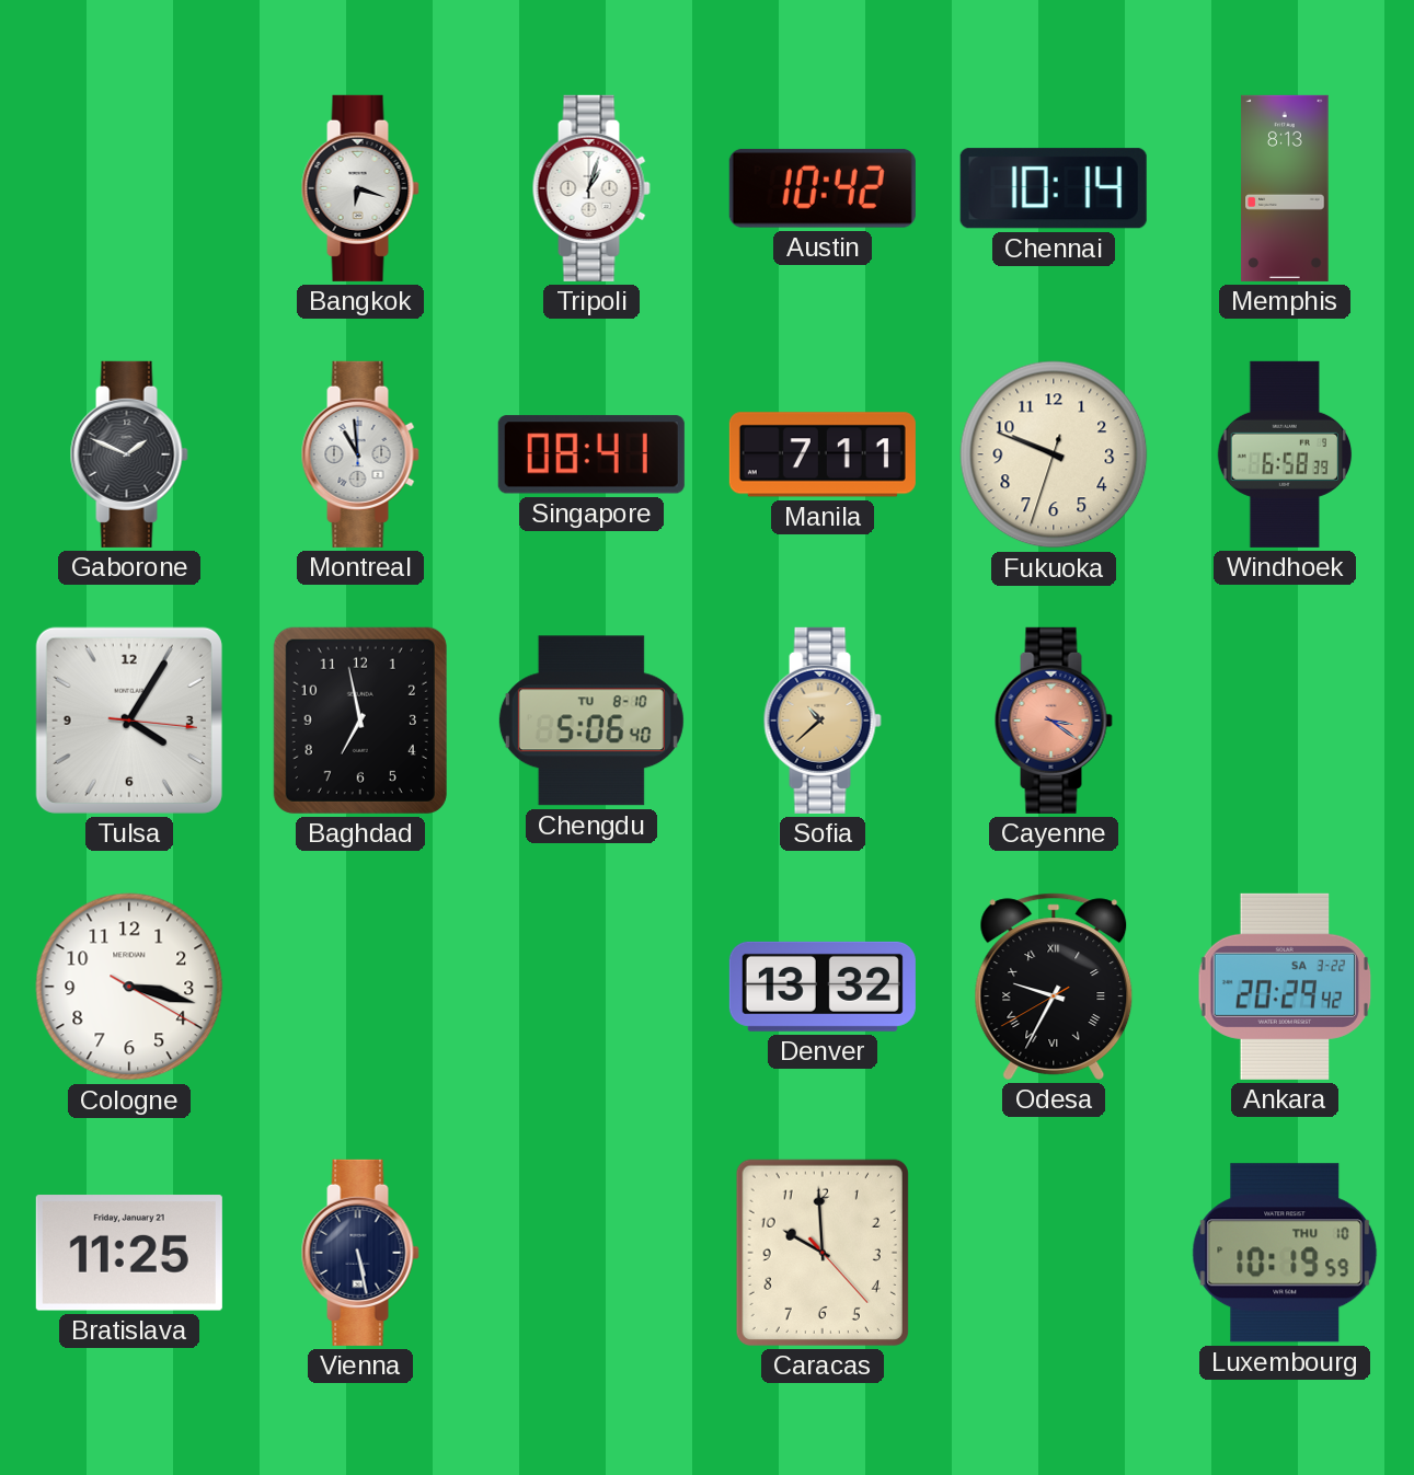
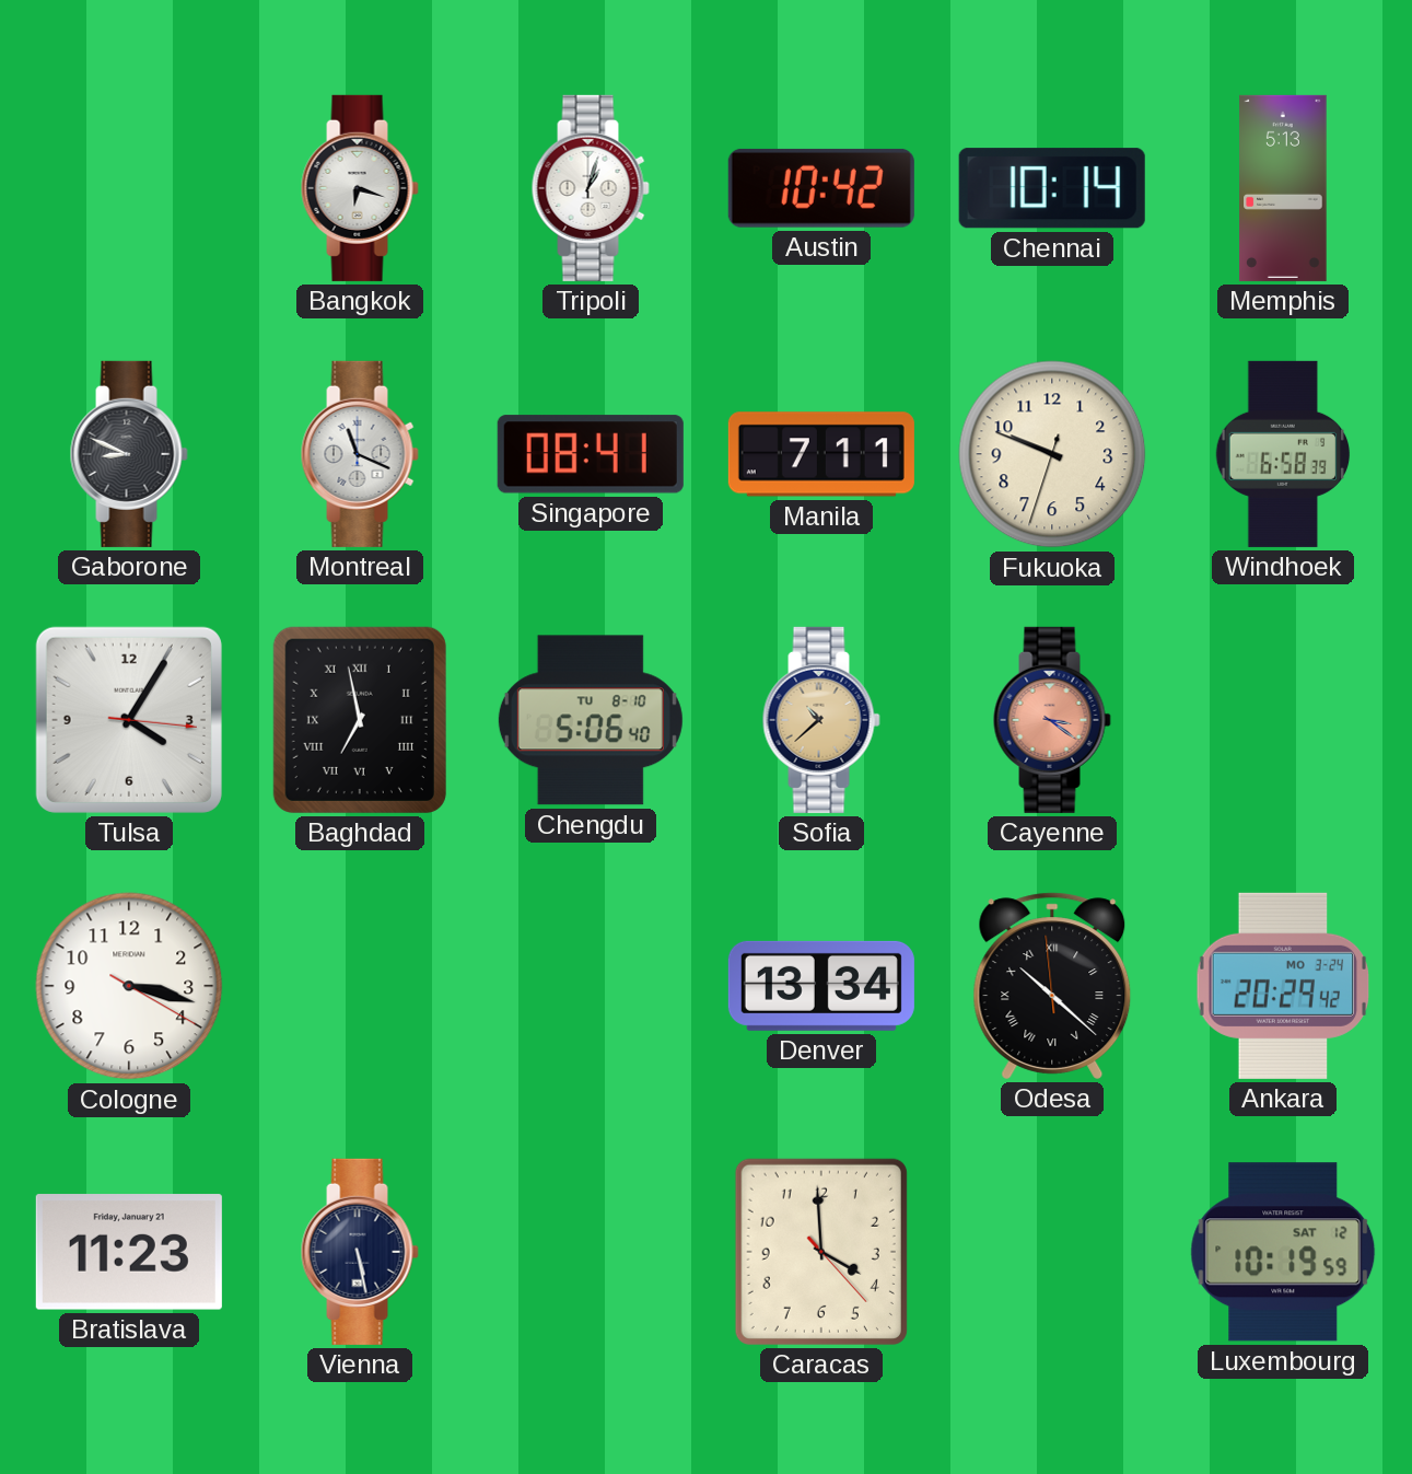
Memphis: 8:13 -> 5:13
Gaborone: 1:49 -> 8:49
Montreal: 10:59 -> 11:19
Baghdad numerals: Arabic -> Roman
Denver: 13:32 -> 13:34
Odesa: 9:34 -> 10:21
Ankara date: SA 3-22 -> MO 3-24
Bratislava: 11:25 -> 11:23
Caracas: 9:59 -> 3:59
Luxembourg date: THU 10 -> SAT 12
